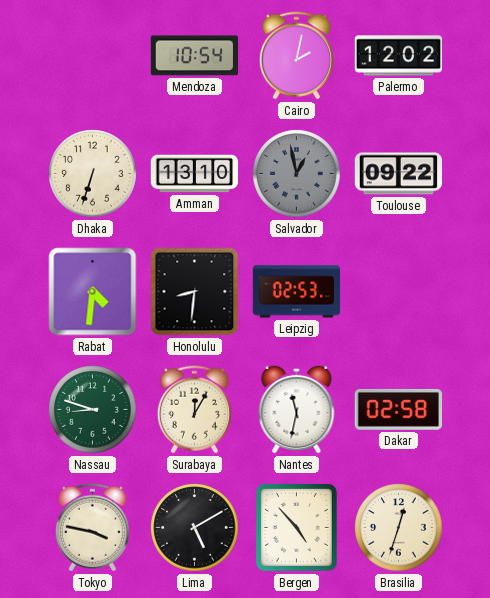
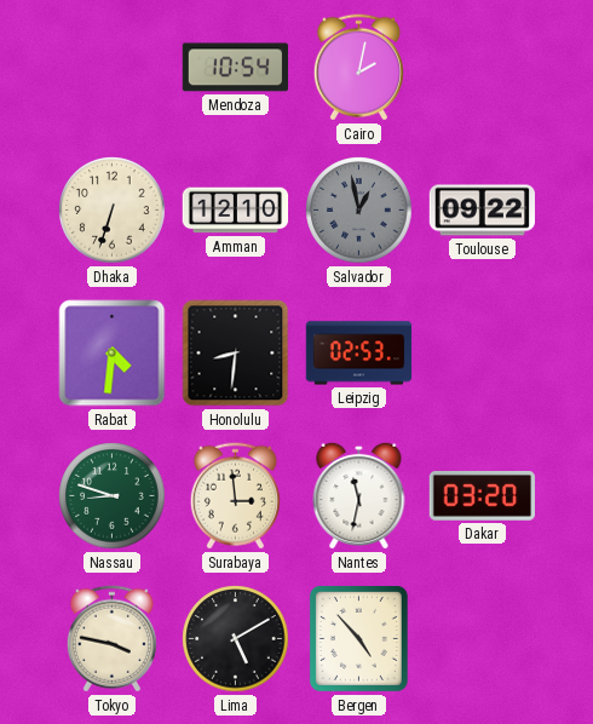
Palermo: 12:02 -> none
Amman: 13:10 -> 12:10
Surabaya: 12:05 -> 2:59
Dakar: 02:58 -> 03:20
Brasilia: 12:33 -> none
